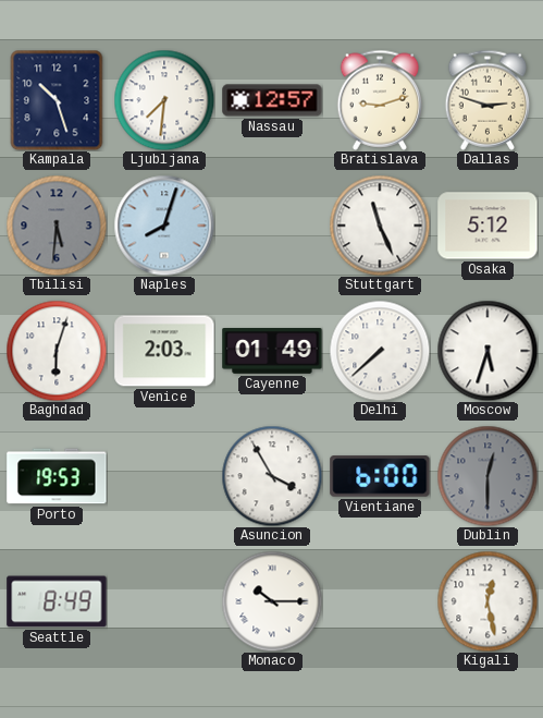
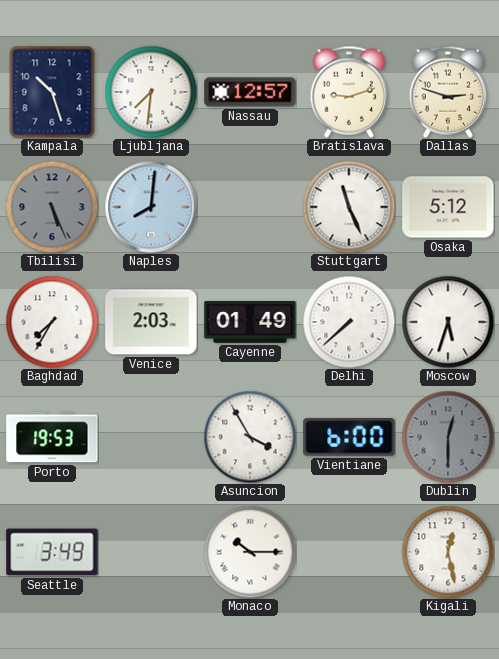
Tbilisi: 5:31 -> 5:26
Naples: 8:03 -> 8:01
Baghdad: 6:03 -> 7:35
Seattle: 8:49 -> 3:49
